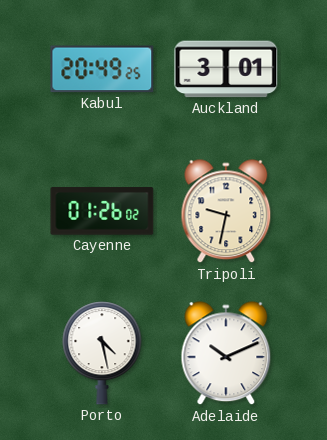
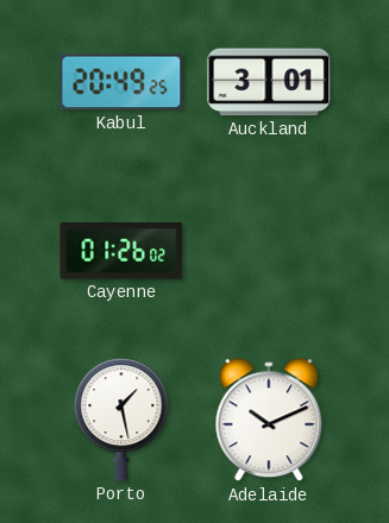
Tripoli: 9:32 -> none
Porto: 4:28 -> 1:28
